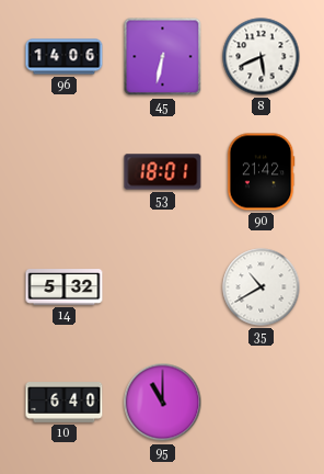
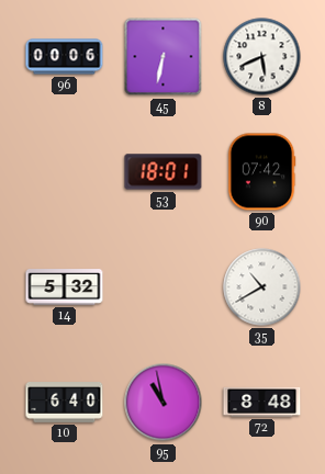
96: 14:06 -> 00:06
90: 21:42 -> 07:42
95: 11:00 -> 10:58
72: none -> 8:48
